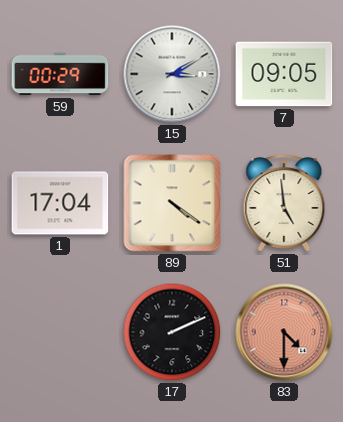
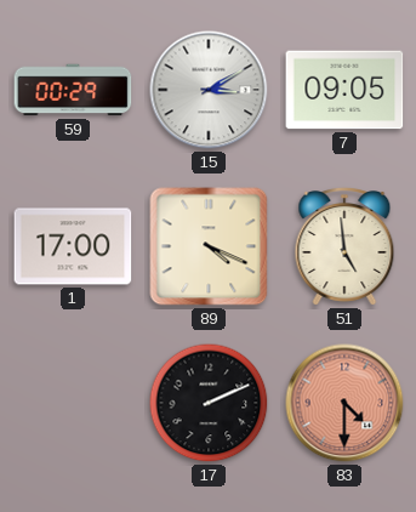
1: 17:04 -> 17:00
89: 4:21 -> 4:19
